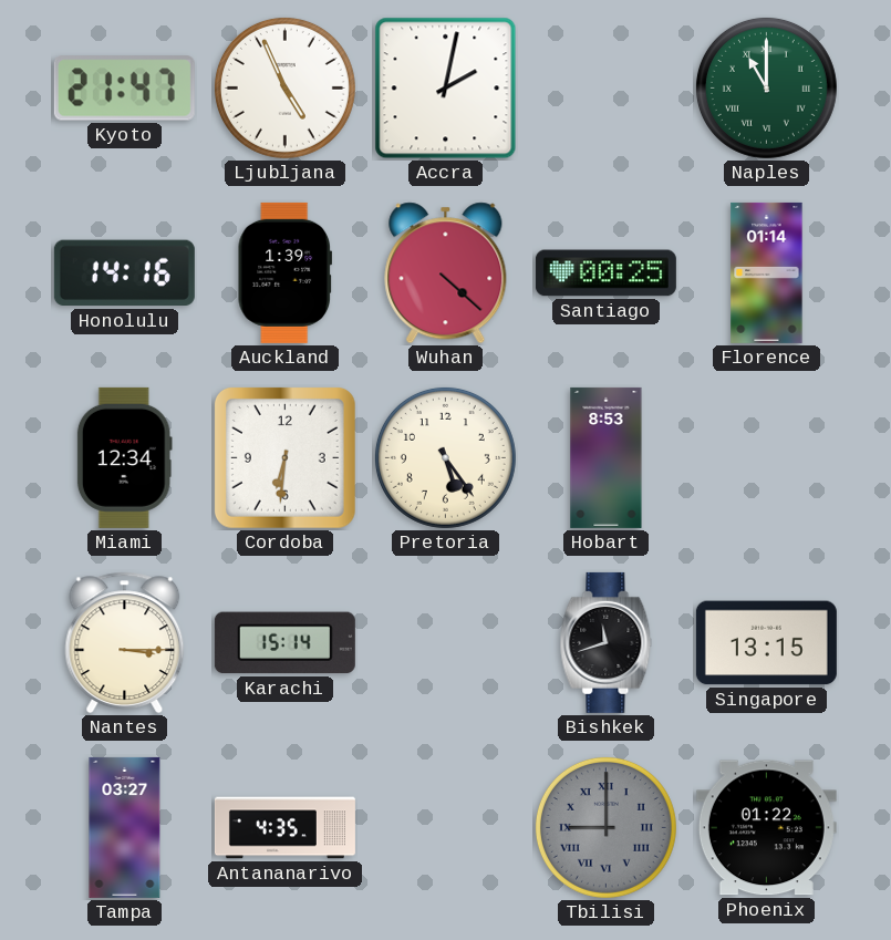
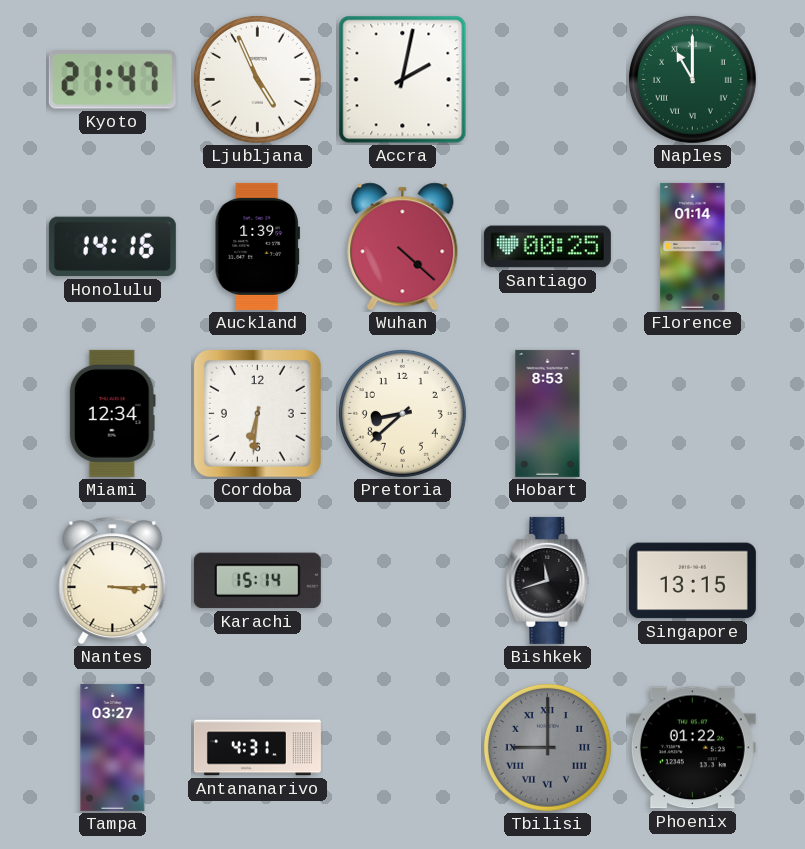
Pretoria: 5:24 -> 8:38
Antananarivo: 4:35 -> 4:31
